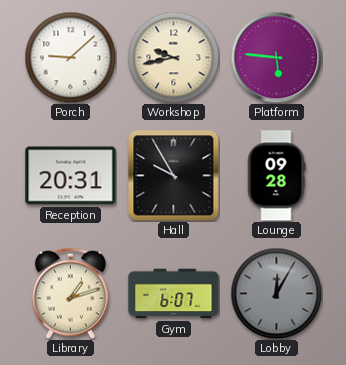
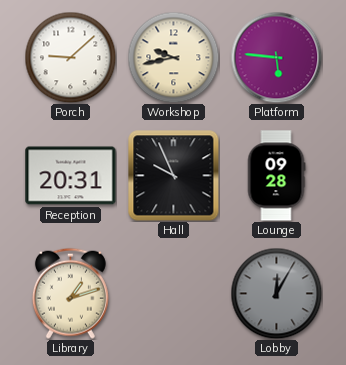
Hall: 9:55 -> 9:56
Gym: 6:07 -> none
